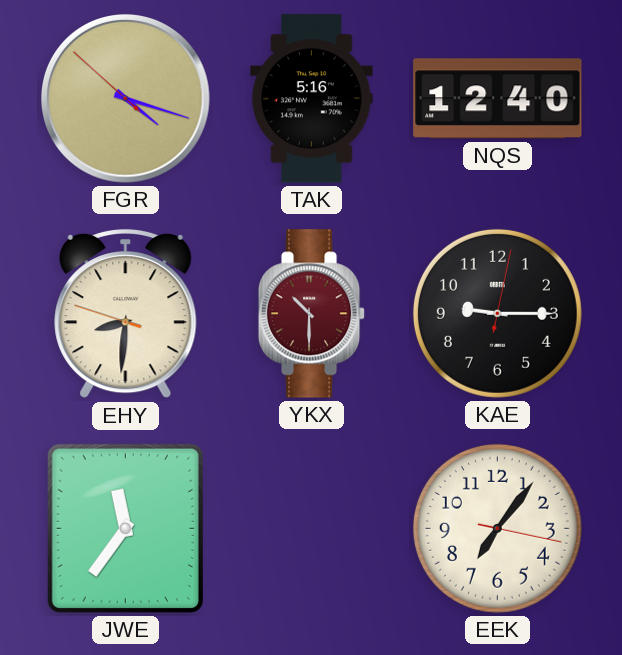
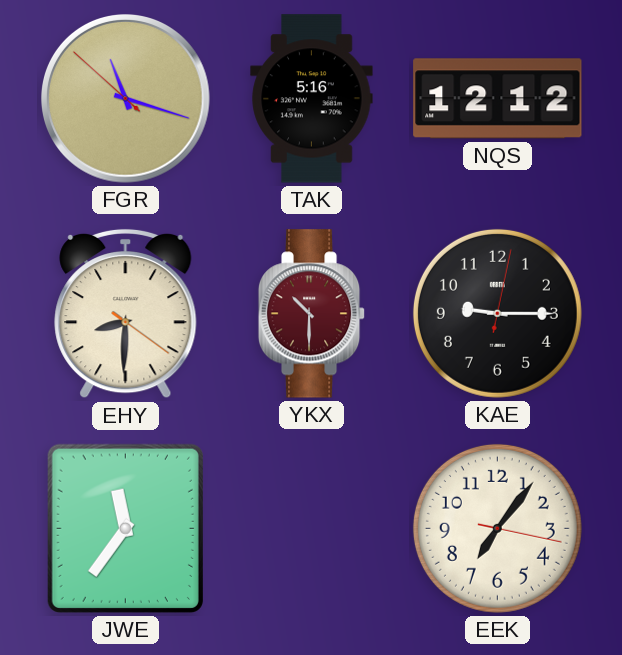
FGR: 4:17 -> 11:17
NQS: 12:40 -> 12:12
EHY: 8:30:48 -> 8:30:21
